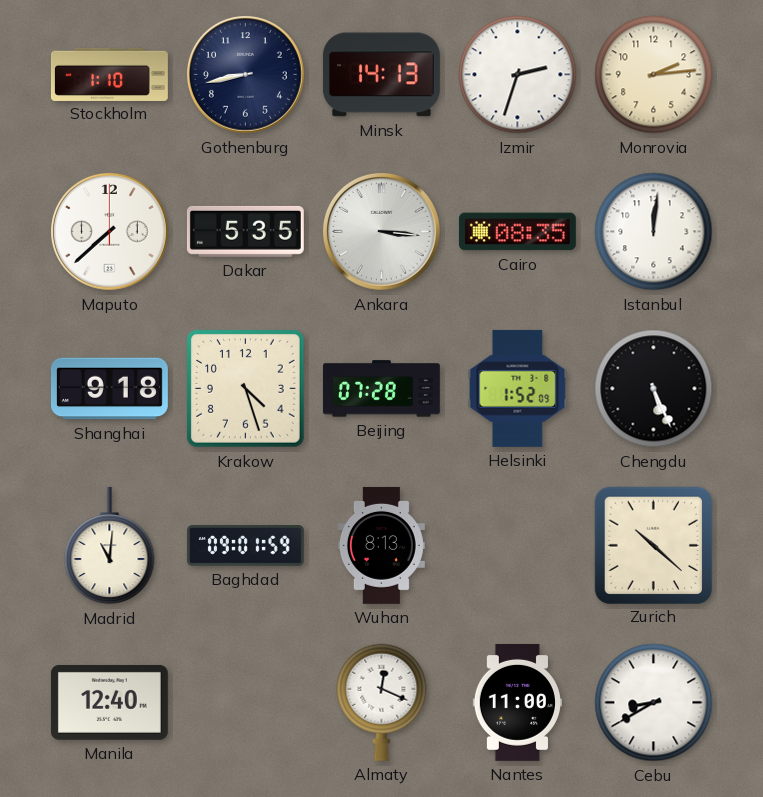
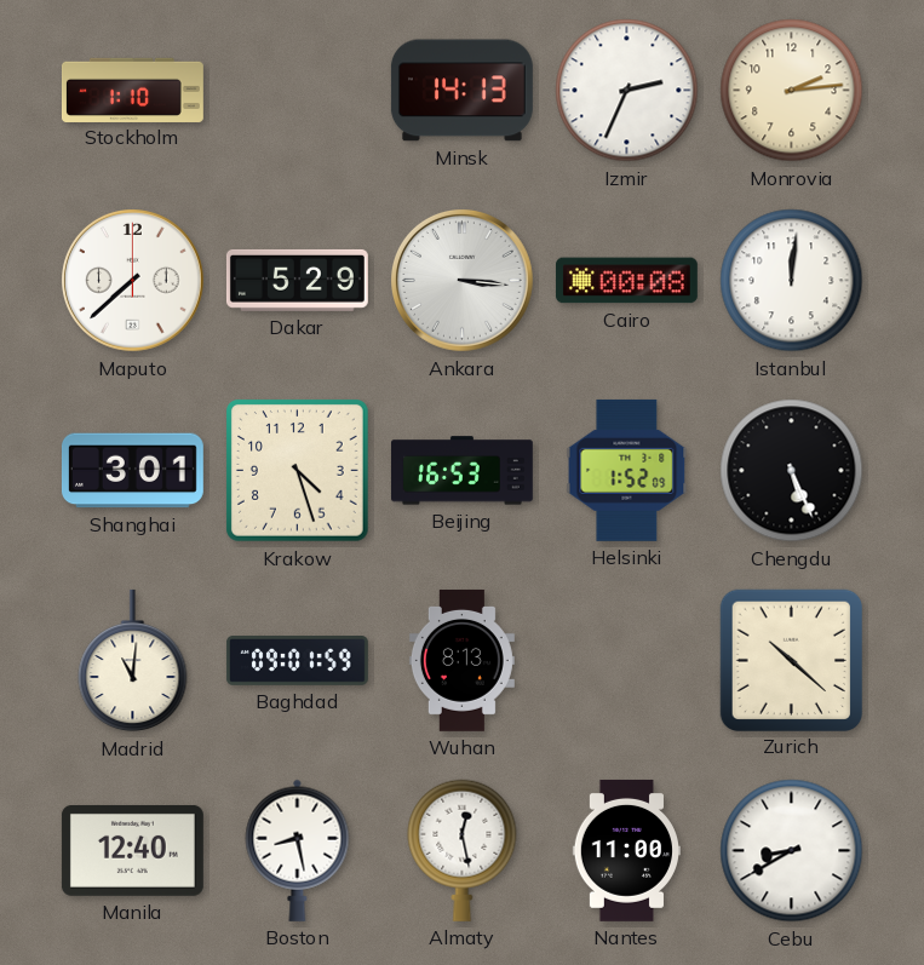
Gothenburg: 8:43 -> none
Izmir: 2:33 -> 2:34
Dakar: 5:35 -> 5:29
Cairo: 08:35 -> 00:08
Shanghai: 9:18 -> 3:01
Beijing: 07:28 -> 16:53
Boston: none -> 8:28
Almaty: 12:19 -> 12:28
